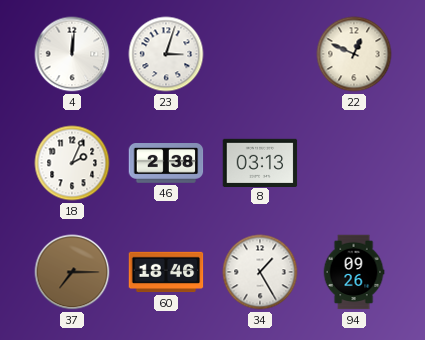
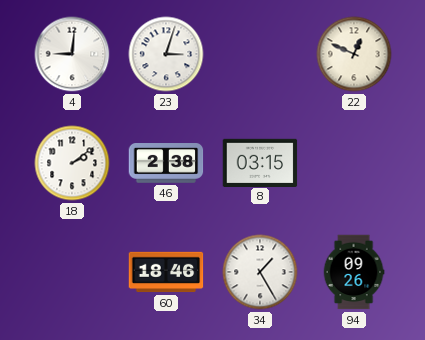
4: 12:01 -> 9:01
18: 2:04 -> 2:09
8: 03:13 -> 03:15
37: 7:15 -> none
